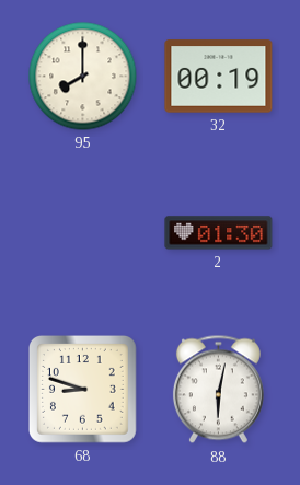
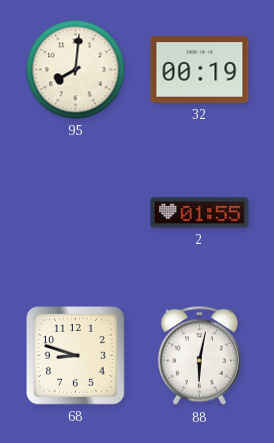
95: 8:00 -> 8:01
2: 01:30 -> 01:55
